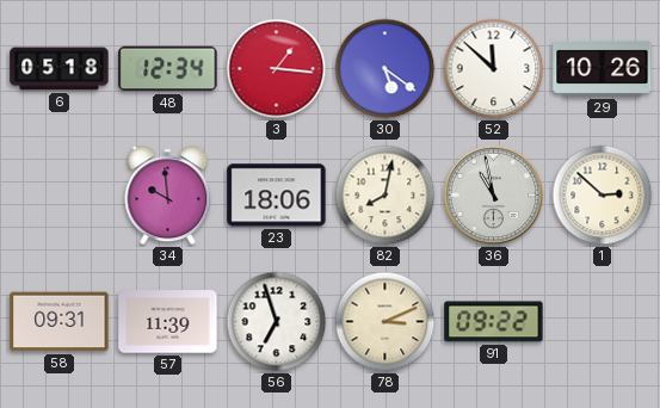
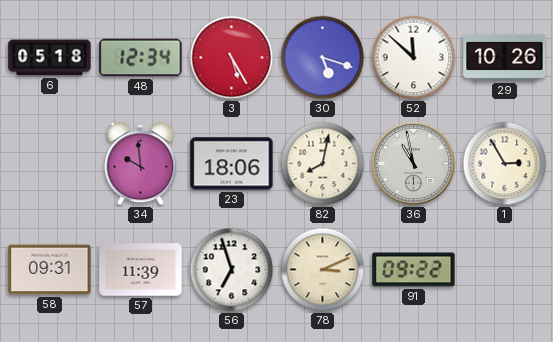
3: 1:16 -> 5:25
30: 5:21 -> 5:18
1: 2:52 -> 2:55
